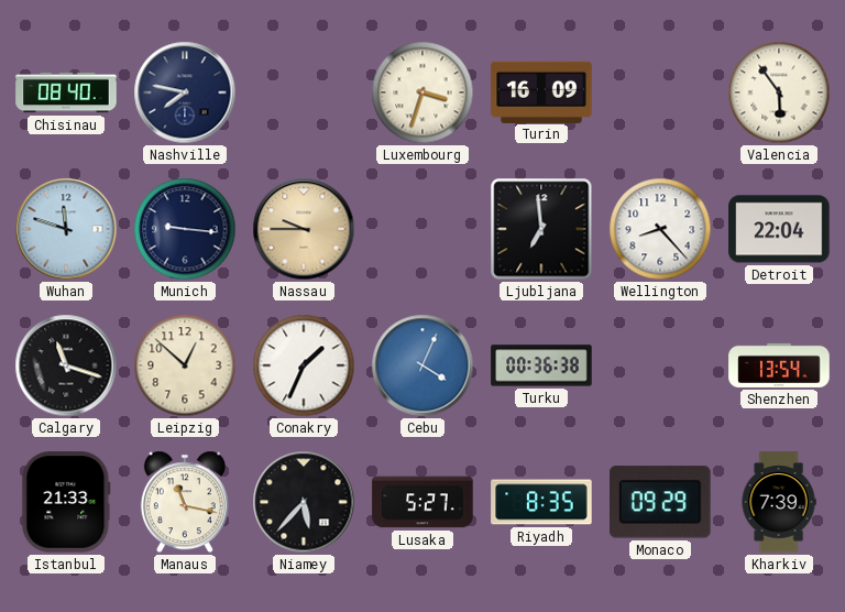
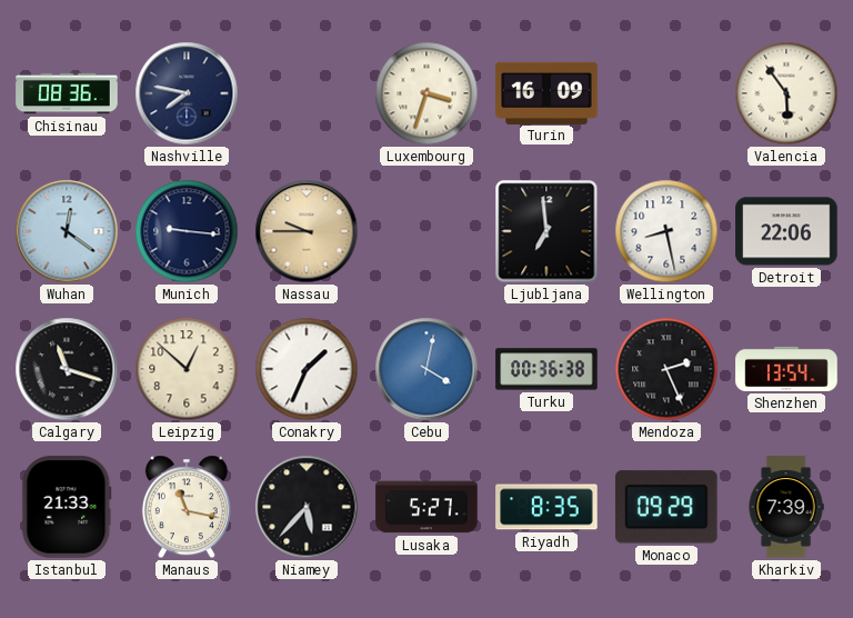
Chisinau: 08:40 -> 08:36
Wuhan: 11:48 -> 12:21
Wellington: 8:23 -> 8:28
Detroit: 22:04 -> 22:06
Cebu: 4:04 -> 4:02
Mendoza: none -> 2:26
